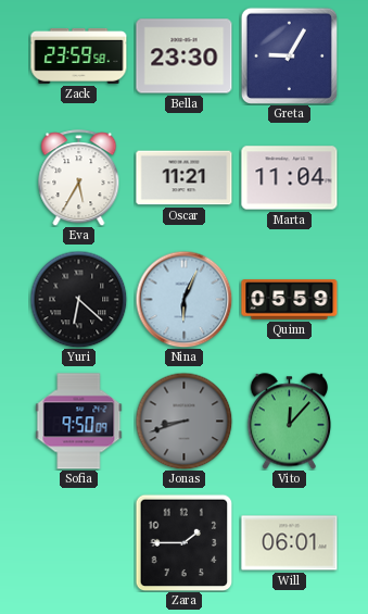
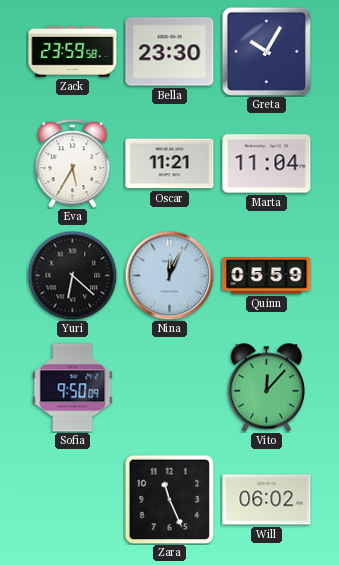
Greta: 9:05 -> 10:05
Nina: 6:04 -> 12:04
Jonas: 8:42 -> none
Zara: 1:45 -> 11:26
Will: 06:01 -> 06:02
